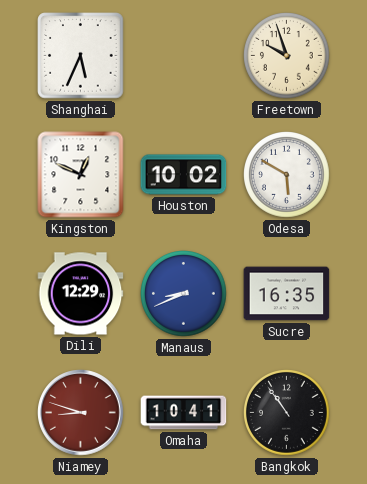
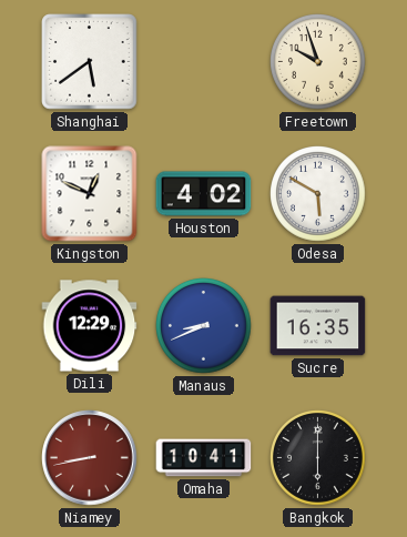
Shanghai: 5:34 -> 5:39
Houston: 10:02 -> 4:02
Niamey: 8:48 -> 8:43
Bangkok: 10:54 -> 6:00
